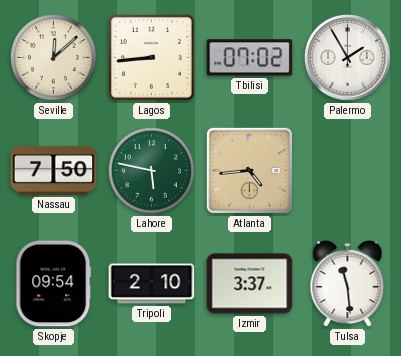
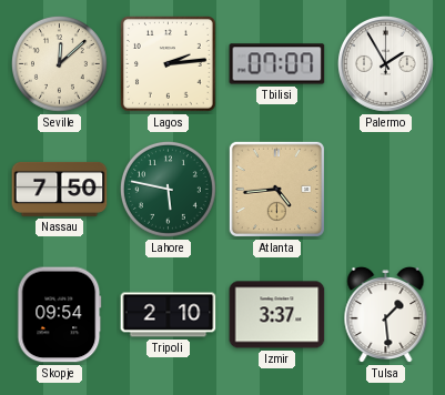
Lagos: 8:44 -> 2:14
Tbilisi: 07:02 -> 07:07
Tulsa: 11:29 -> 1:29
